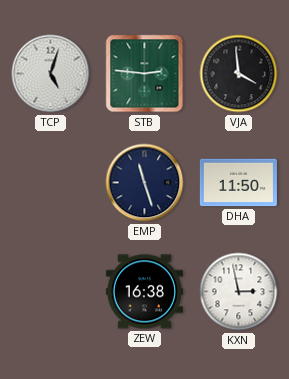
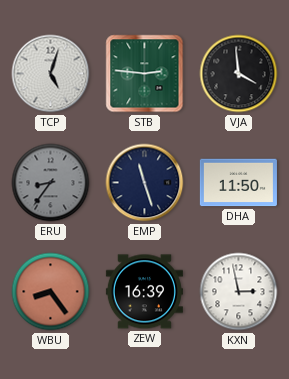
ERU: none -> 8:36
WBU: none -> 8:24
ZEW: 16:38 -> 16:39
